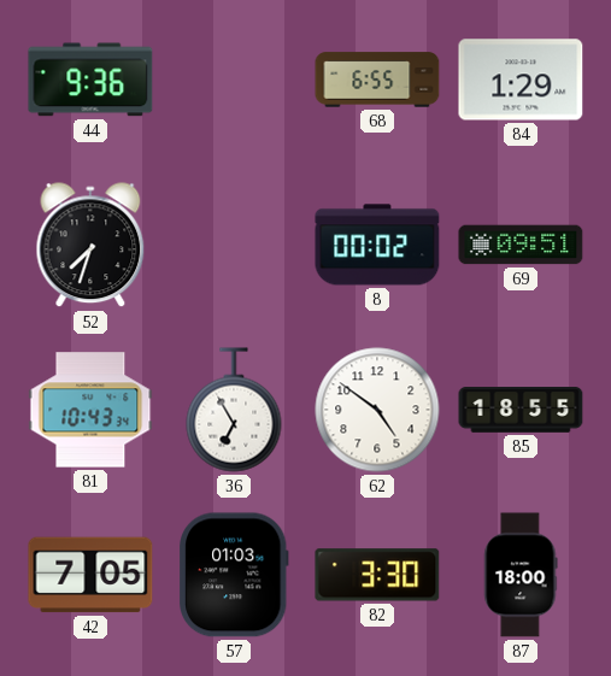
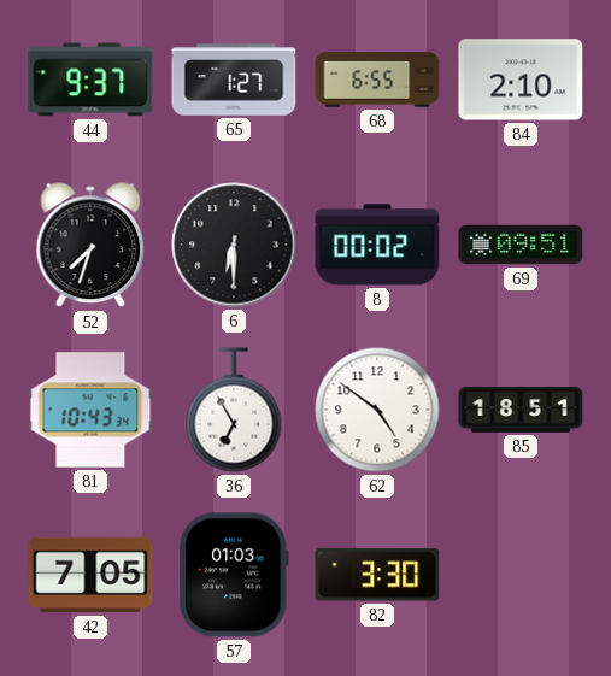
44: 9:36 -> 9:37
65: none -> 1:27
84: 1:29 -> 2:10
6: none -> 6:30
85: 18:55 -> 18:51
87: 18:00 -> none
